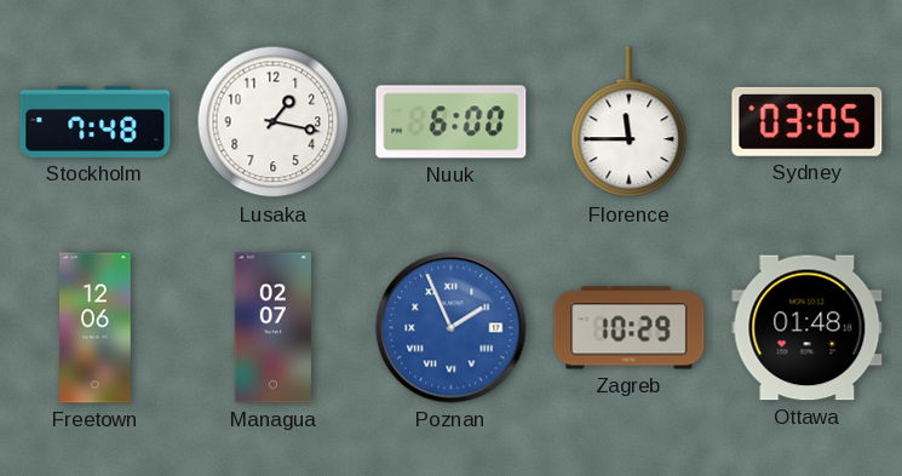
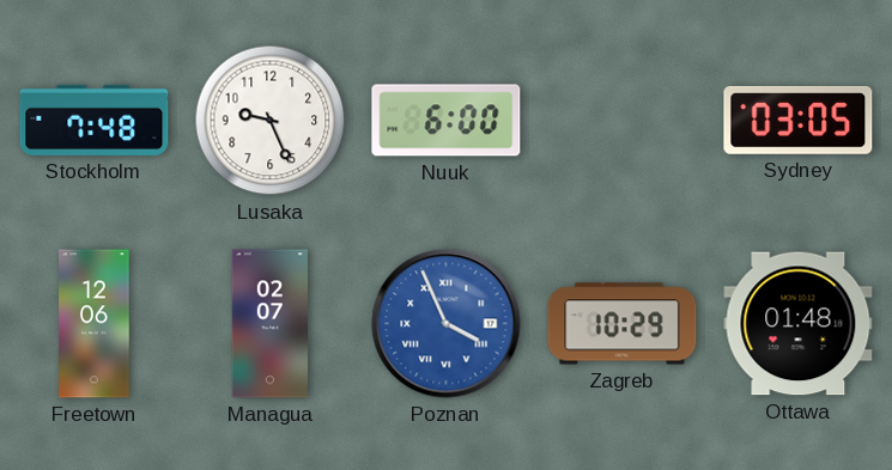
Lusaka: 1:17 -> 9:26
Florence: 11:45 -> none
Poznan: 1:56 -> 3:56
